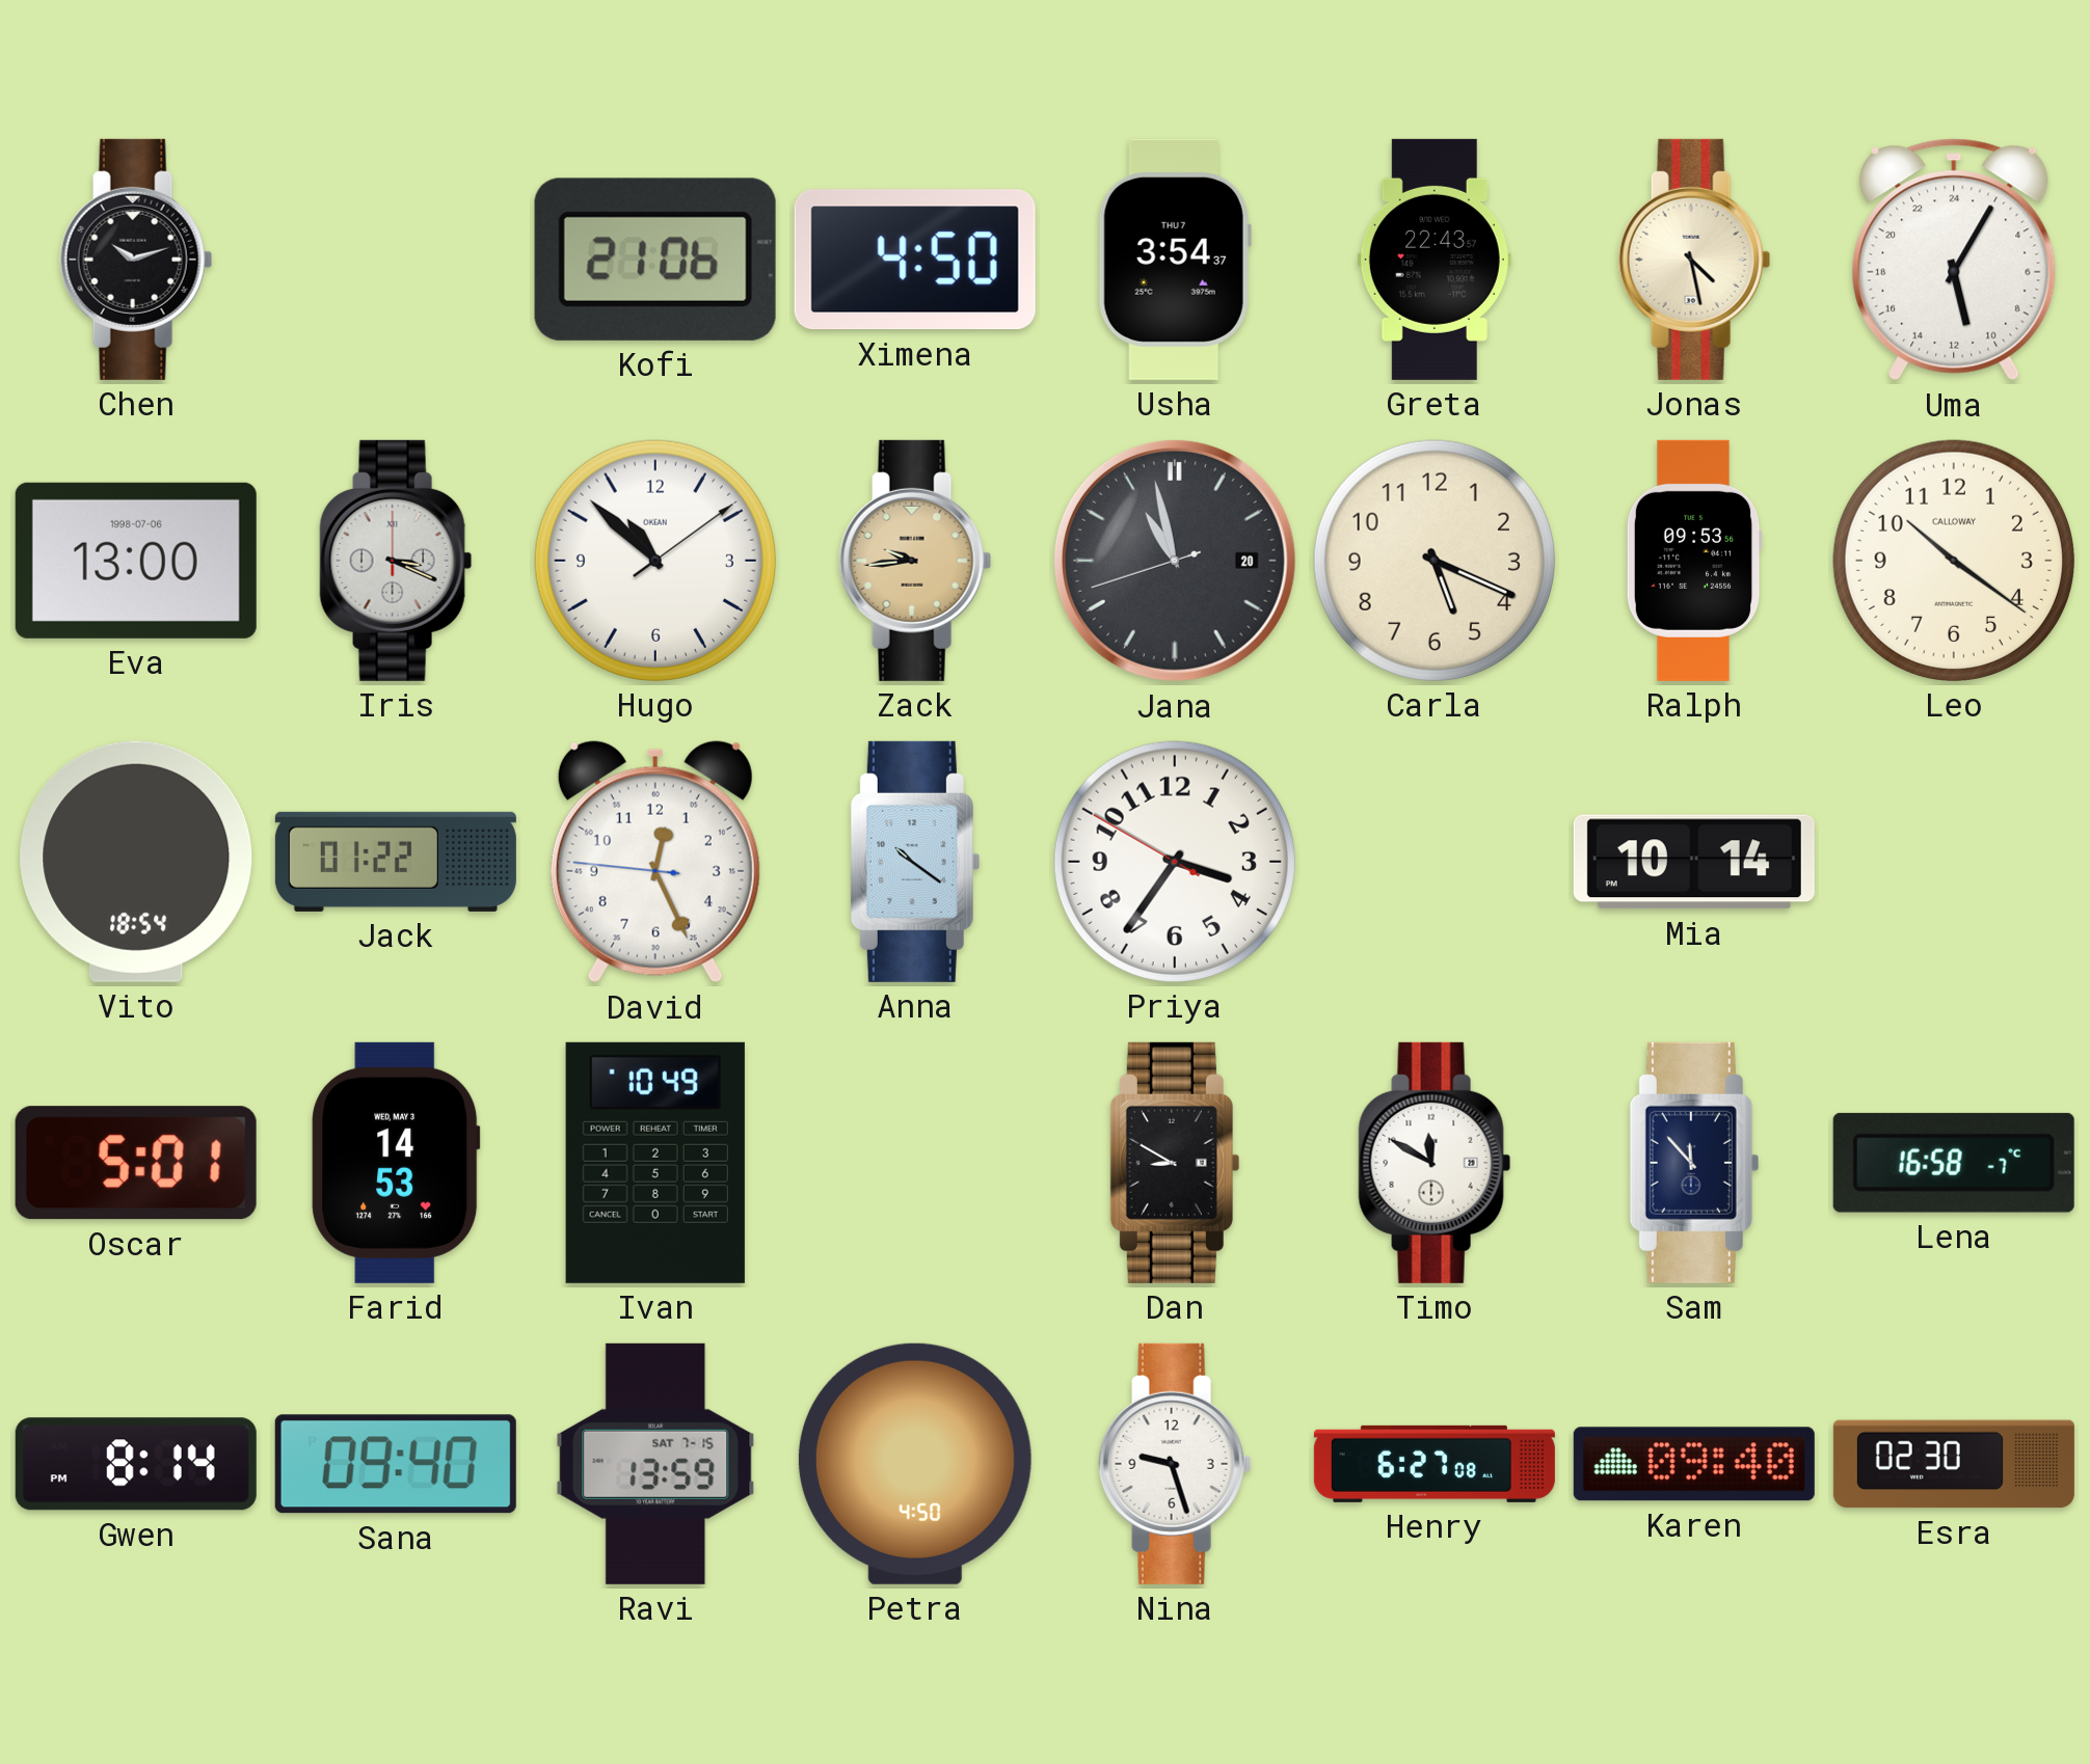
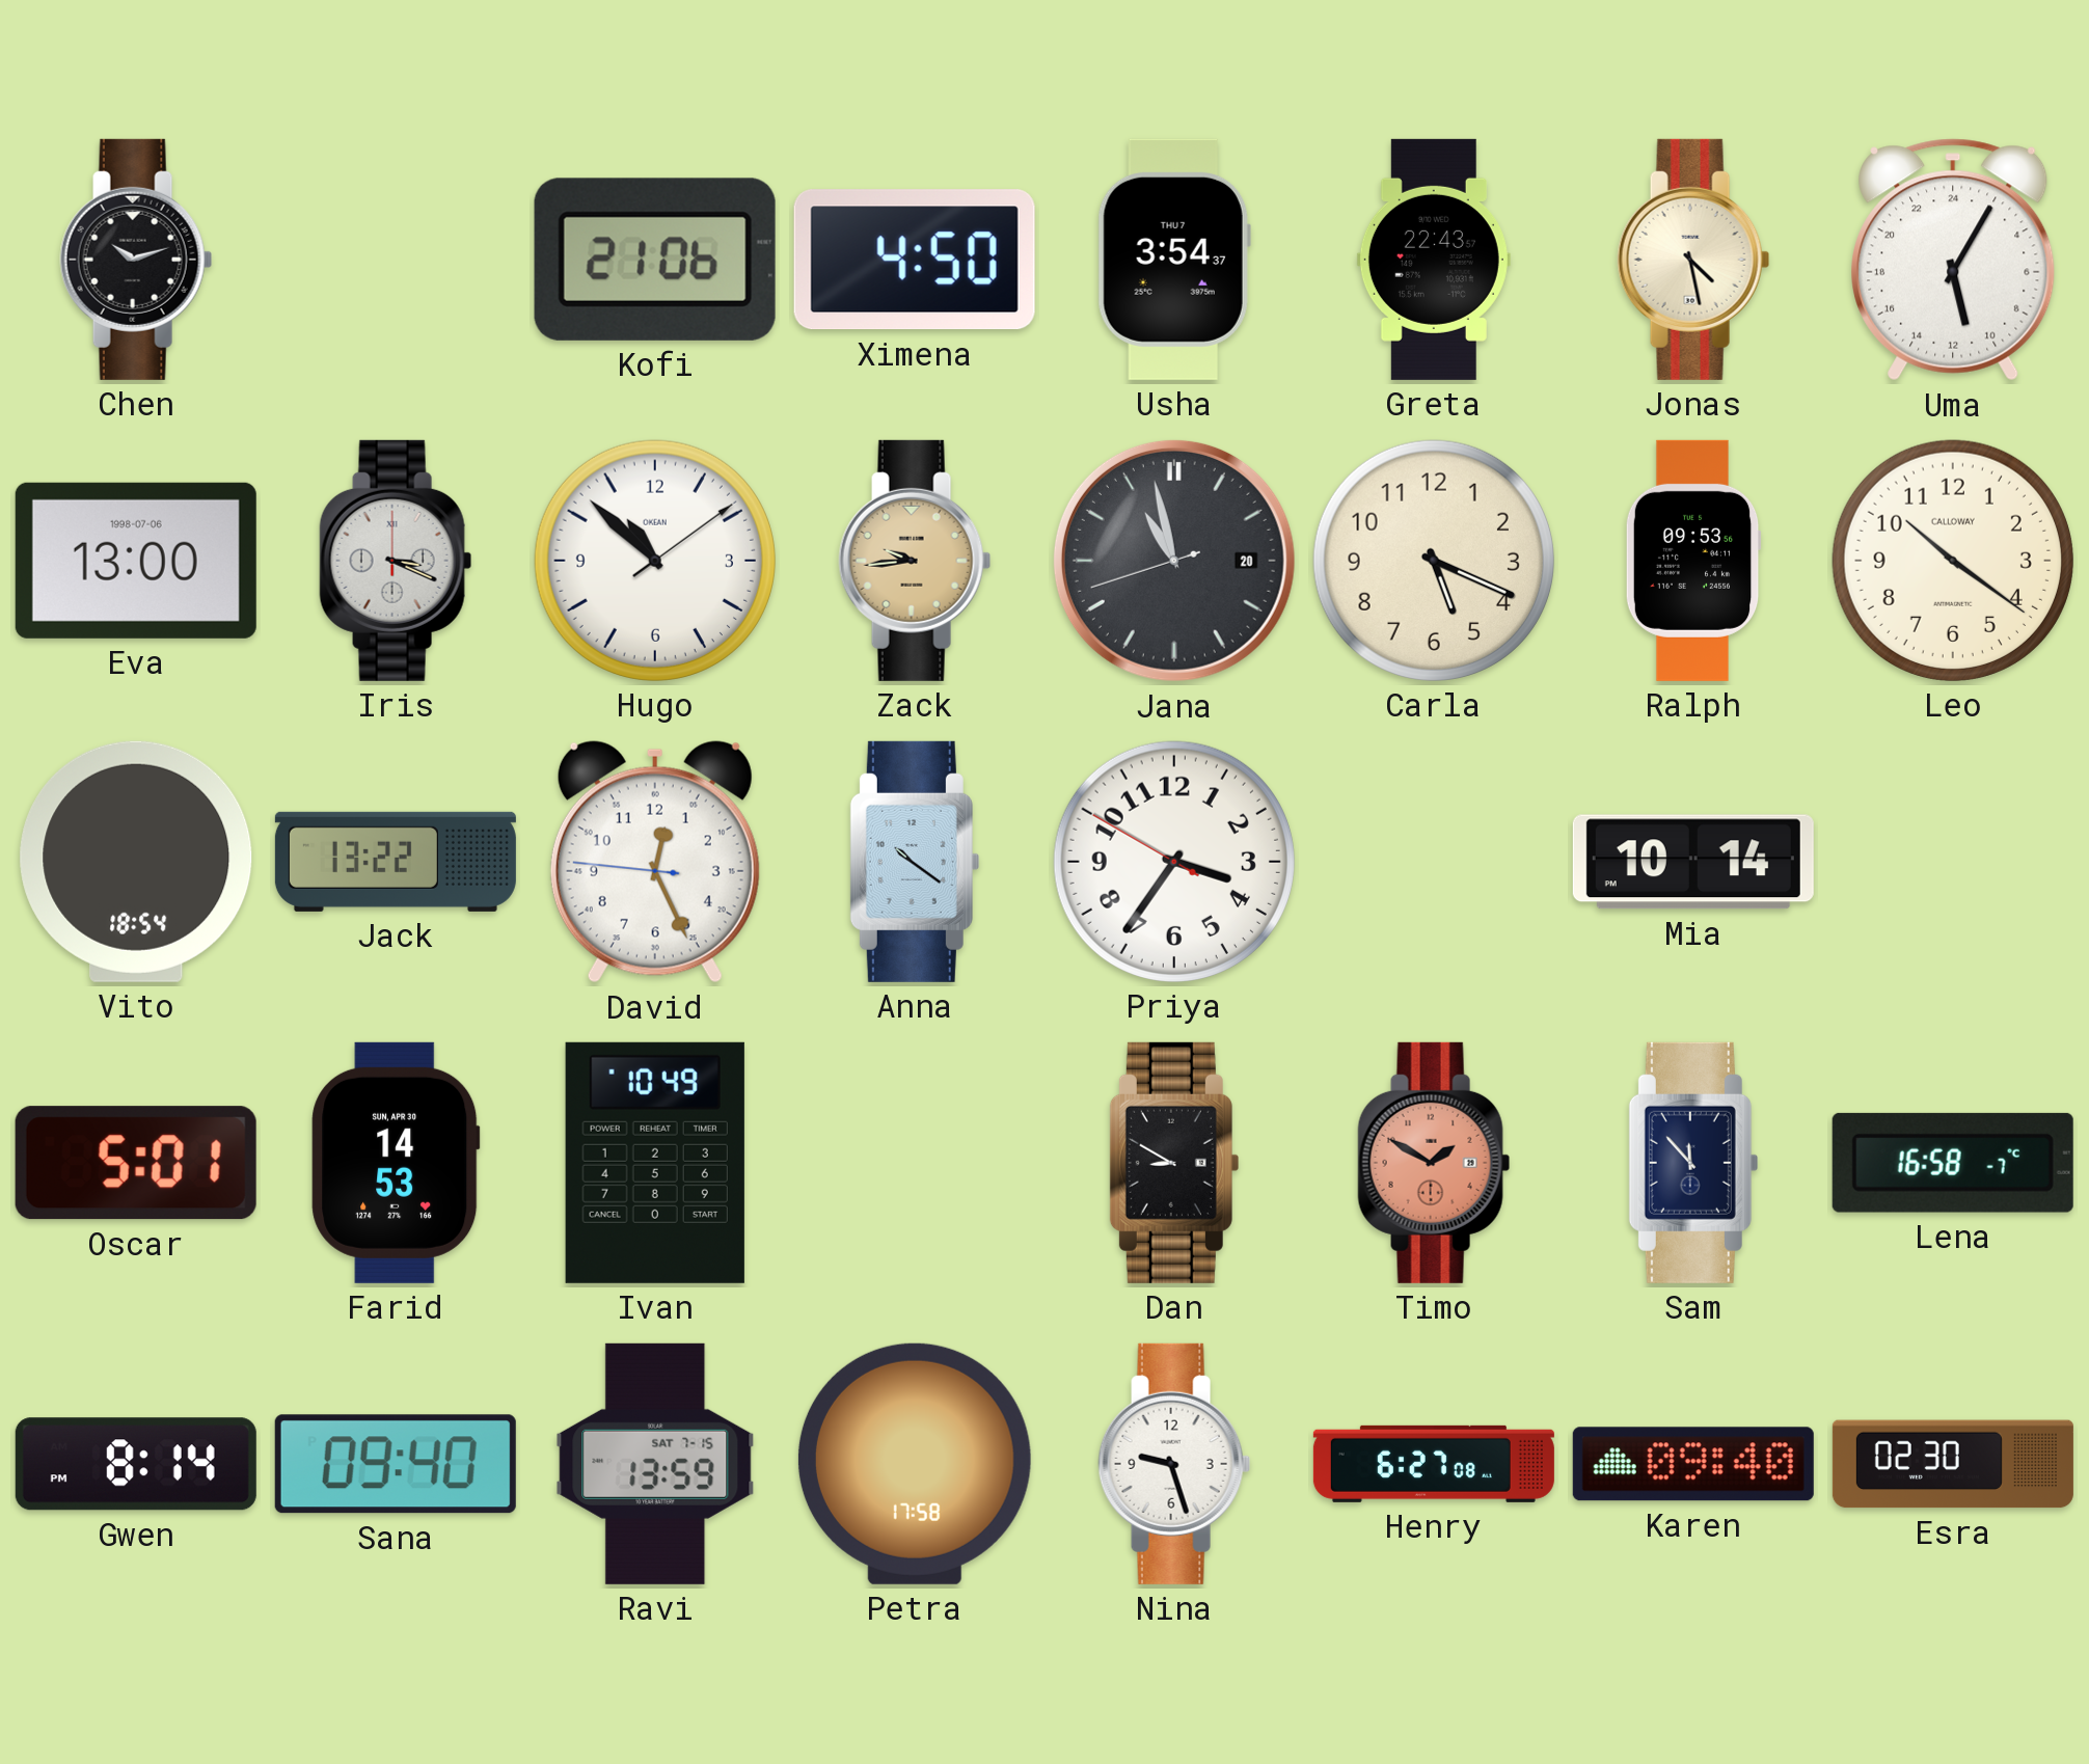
Jack: 01:22 -> 13:22
Farid date: WED, MAY 3 -> SUN, APR 30
Timo: 11:50 -> 1:50
Timo dial: white -> salmon
Petra: 4:50 -> 17:58
